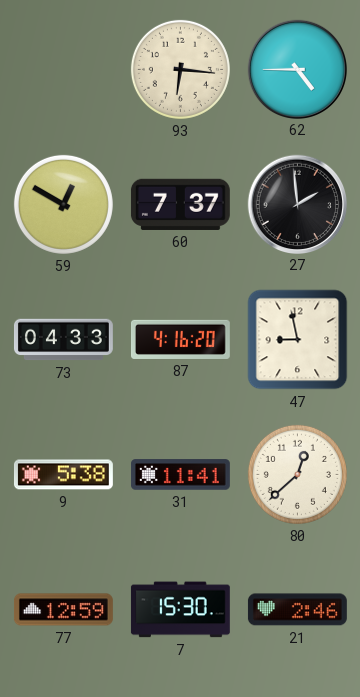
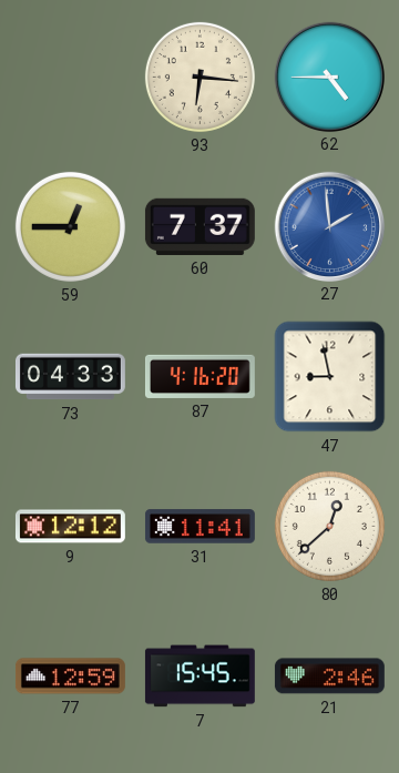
59: 12:50 -> 12:45
27 dial: black -> blue
9: 5:38 -> 12:12
7: 15:30 -> 15:45
